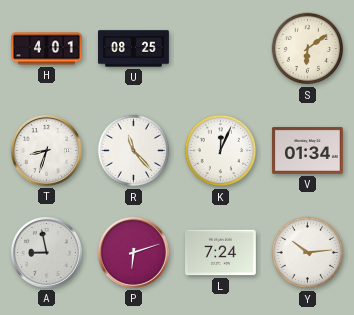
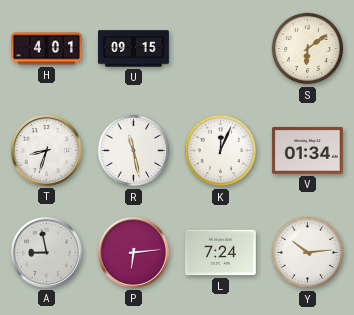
U: 08:25 -> 09:15
R: 11:23 -> 11:28
P: 6:12 -> 6:14
